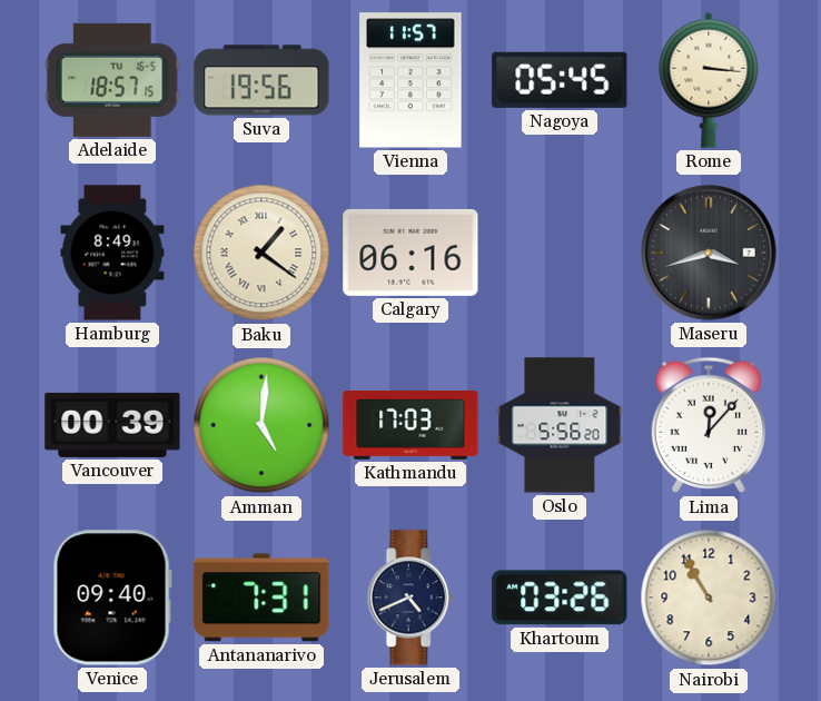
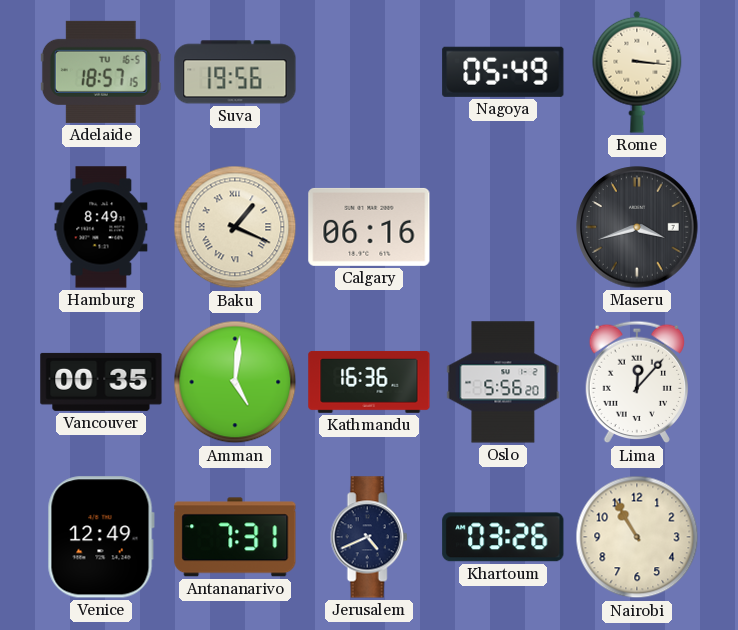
Vienna: 11:57 -> none
Nagoya: 05:45 -> 05:49
Baku: 1:21 -> 1:19
Vancouver: 00:39 -> 00:35
Kathmandu: 17:03 -> 16:36
Venice: 09:40 -> 12:49
